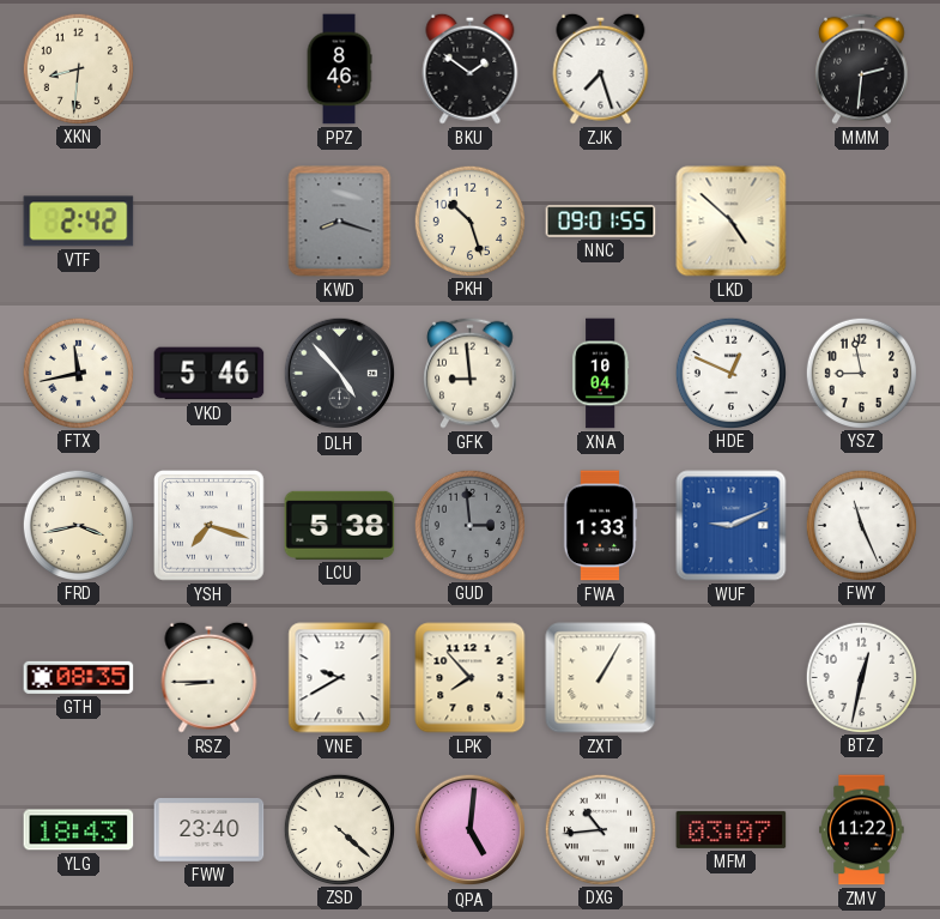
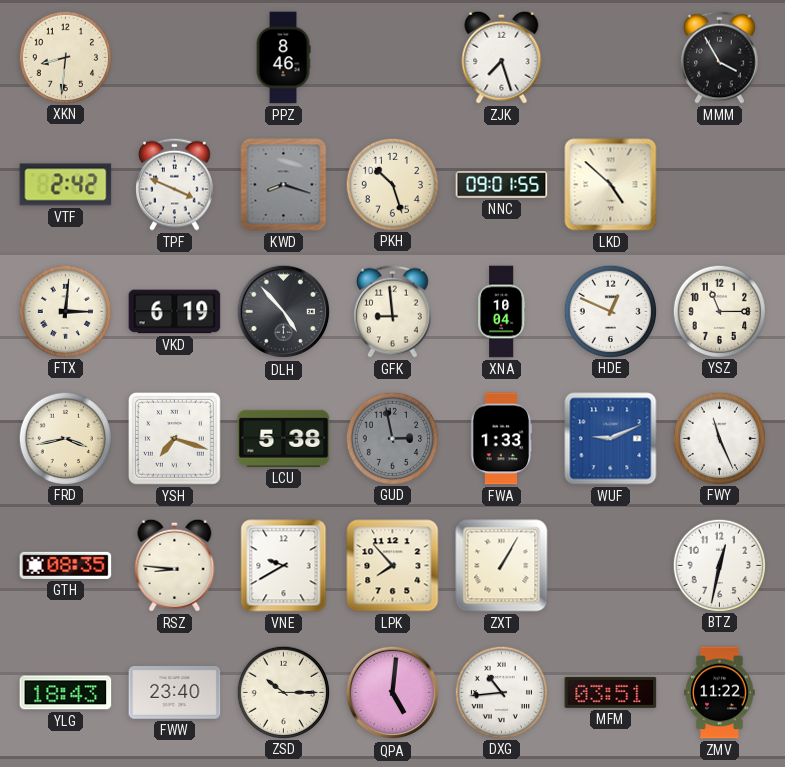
BKU: 1:51 -> none
MMM: 2:31 -> 3:55
TPF: none -> 3:49
FTX: 11:43 -> 3:01
VKD: 5:46 -> 6:19
YSZ: 8:58 -> 11:15
GUD: 2:59 -> 2:58
RSZ: 8:45 -> 8:46
ZSD: 4:22 -> 10:15
MFM: 03:07 -> 03:51
